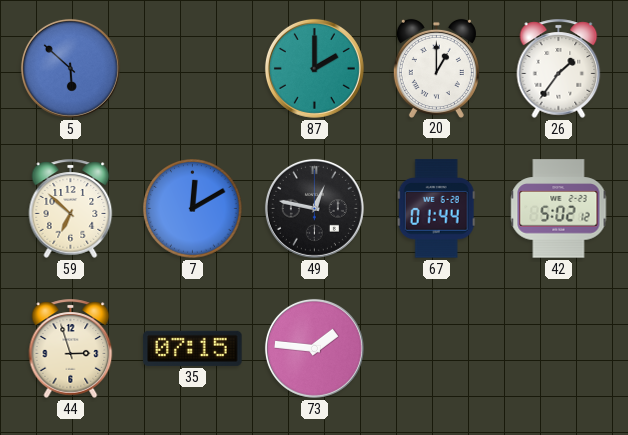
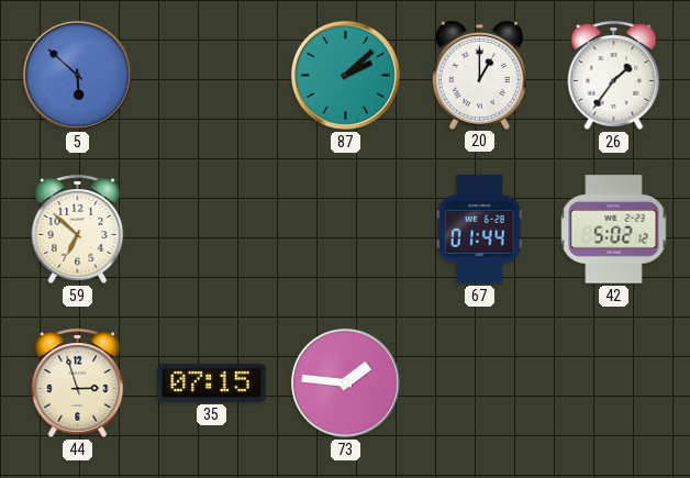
87: 2:00 -> 2:08
7: 12:10 -> none
49: 12:47 -> none
